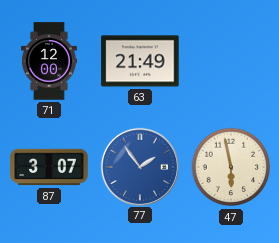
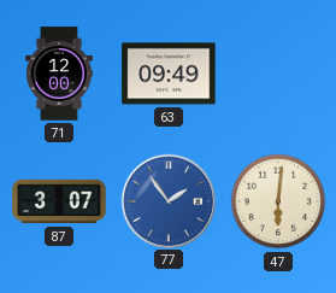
63: 21:49 -> 09:49
47: 5:58 -> 6:01
